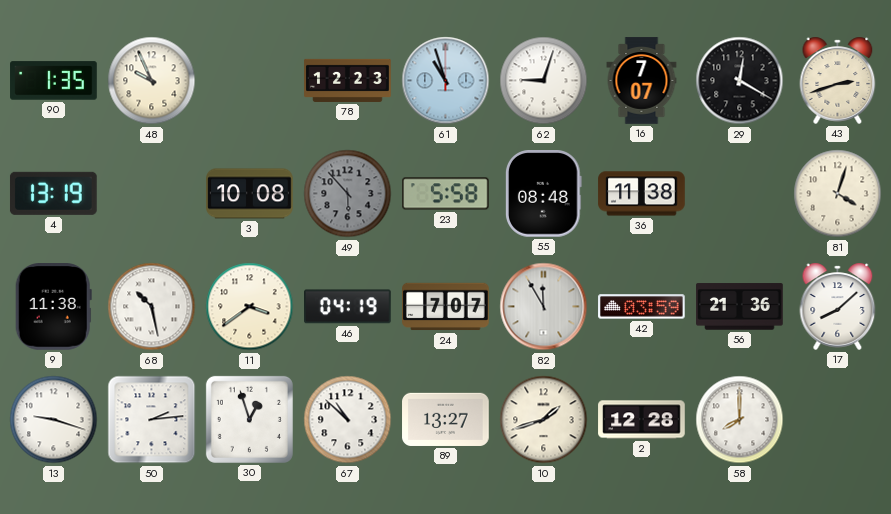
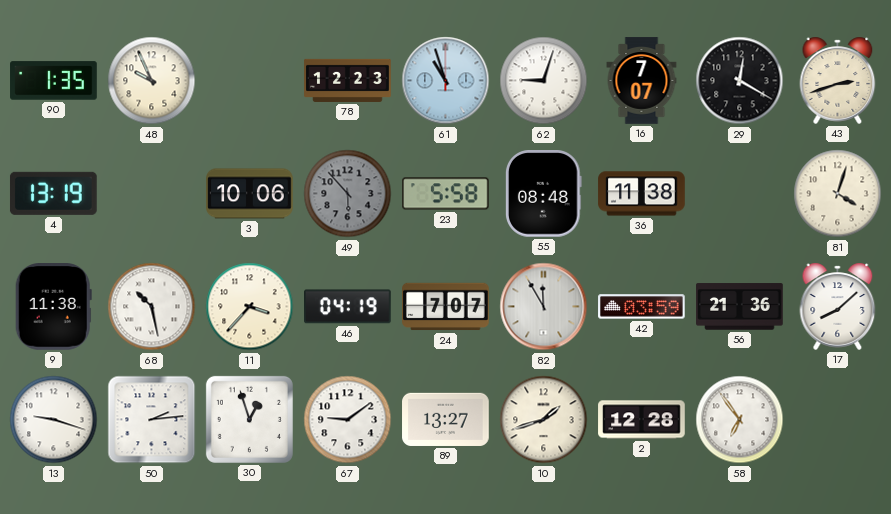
3: 10:08 -> 10:06
11: 3:39 -> 3:37
67: 10:52 -> 9:09
58: 8:00 -> 6:54
